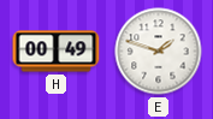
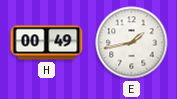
E: 1:48 -> 1:43
